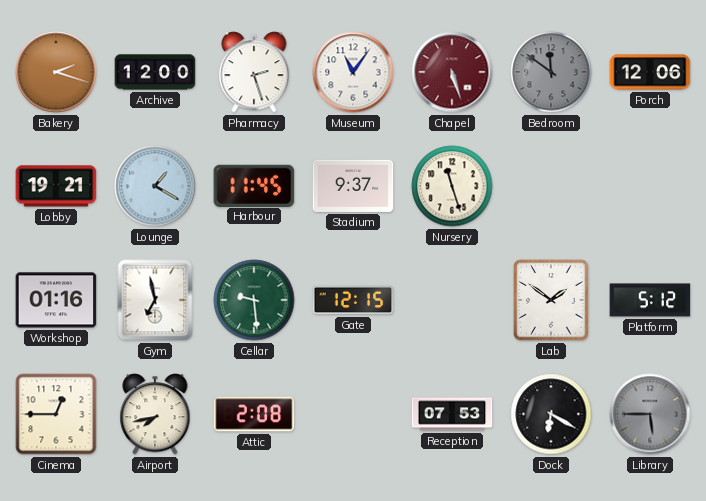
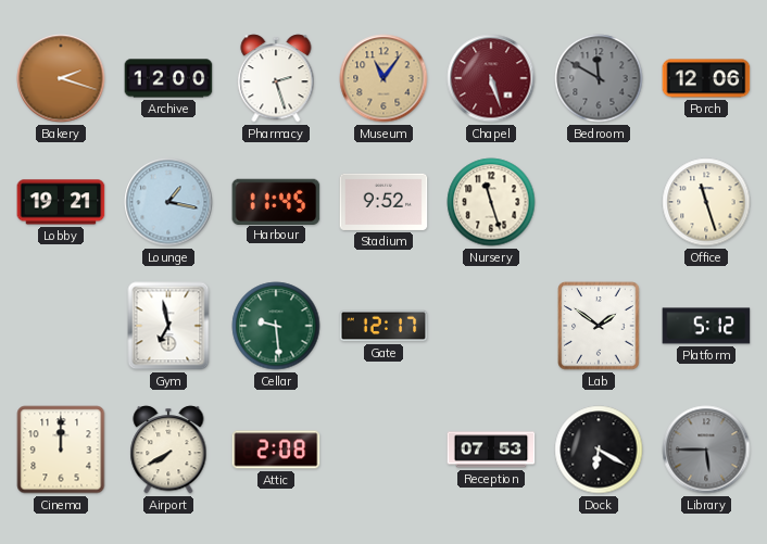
Museum dial: white -> champagne
Bedroom: 11:51 -> 11:50
Lounge: 1:20 -> 1:17
Stadium: 9:37 -> 9:52
Office: none -> 11:27
Workshop: 01:16 -> none
Gate: 12:15 -> 12:17
Cinema: 12:45 -> 12:00
Airport: 7:43 -> 7:40
